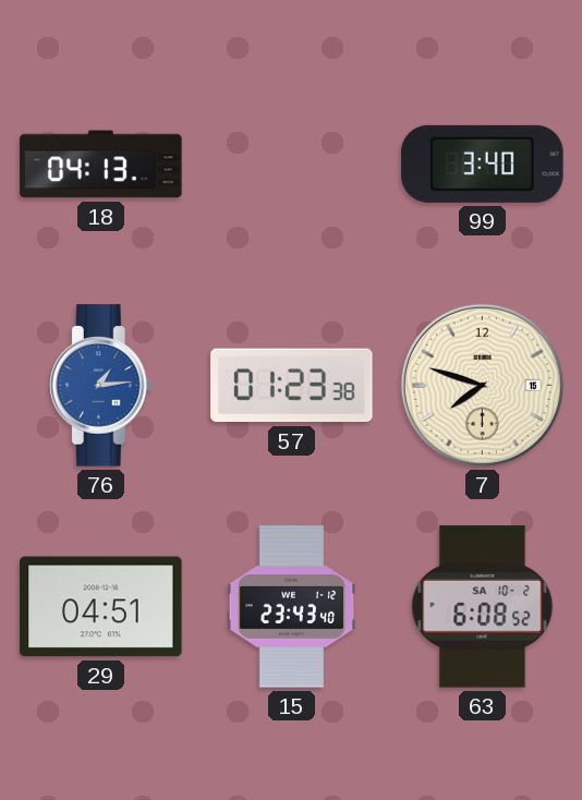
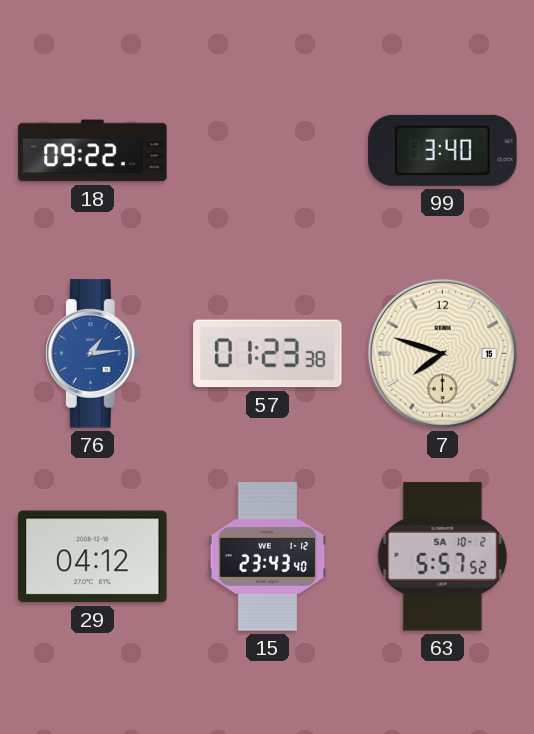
18: 04:13 -> 09:22
29: 04:51 -> 04:12
63: 6:08 -> 5:57
